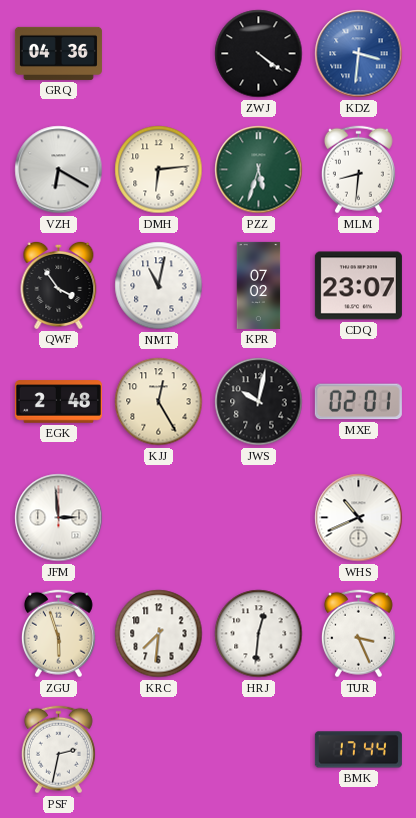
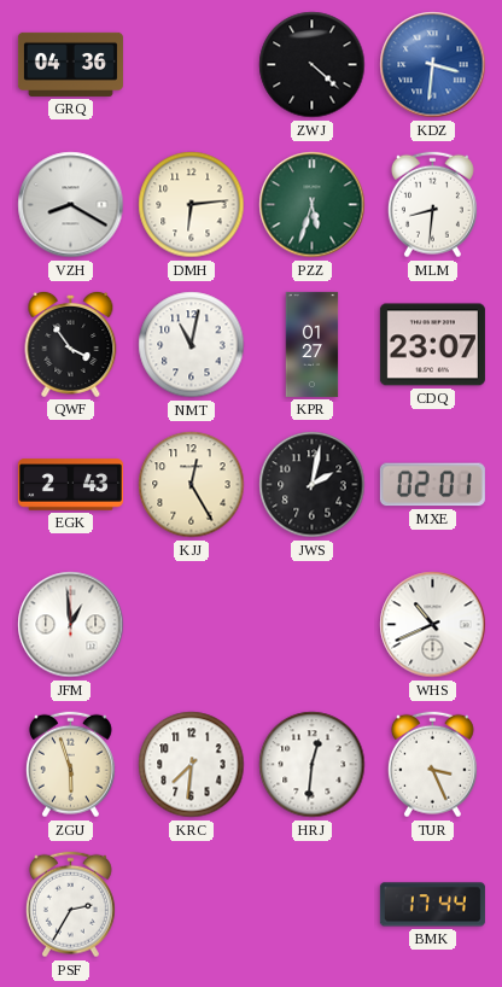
ZWJ: 4:21 -> 4:22
VZH: 6:20 -> 8:20
KPR: 07:02 -> 01:27
EGK: 2:48 -> 2:43
JWS: 10:02 -> 2:02
JFM: 2:59 -> 12:59
PSF: 2:32 -> 2:35
